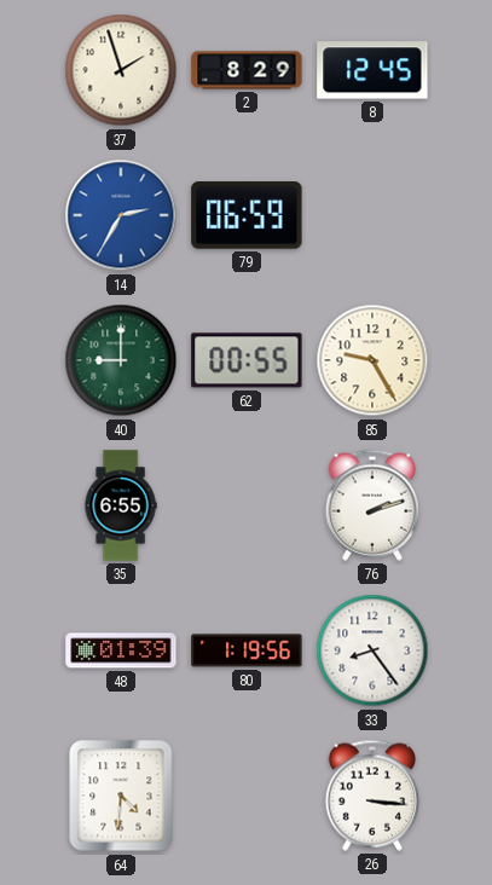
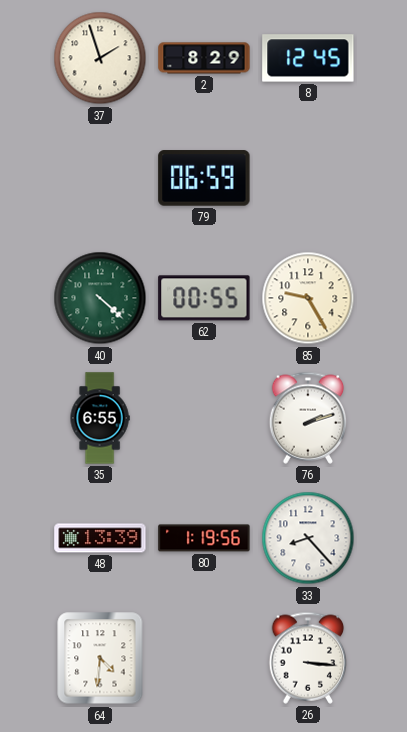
14: 2:35 -> none
40: 9:00 -> 4:22
48: 01:39 -> 13:39
33: 8:24 -> 8:23
